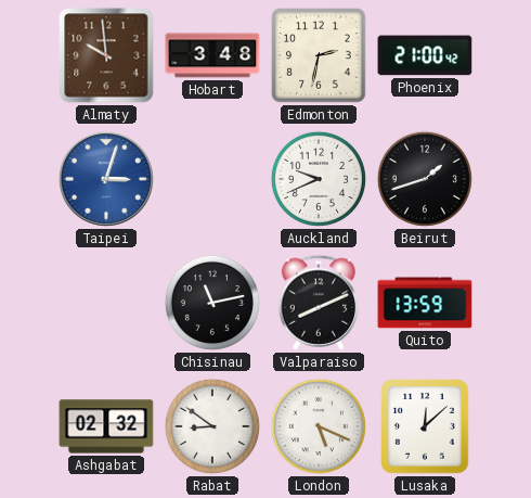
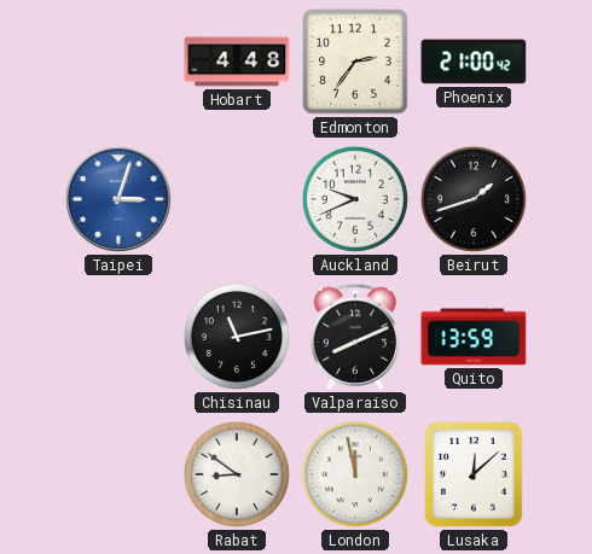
Almaty: 9:59 -> none
Hobart: 3:48 -> 4:48
Edmonton: 2:32 -> 2:36
Ashgabat: 02:32 -> none
London: 5:19 -> 11:58
